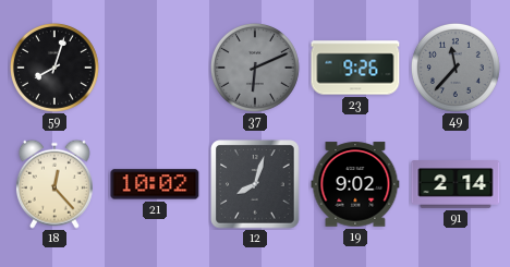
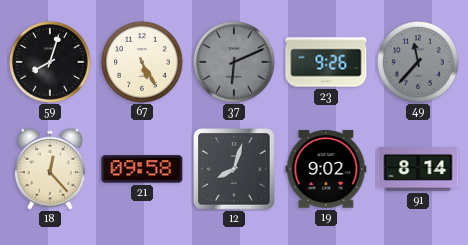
67: none -> 5:25
21: 10:02 -> 09:58
91: 2:14 -> 8:14
